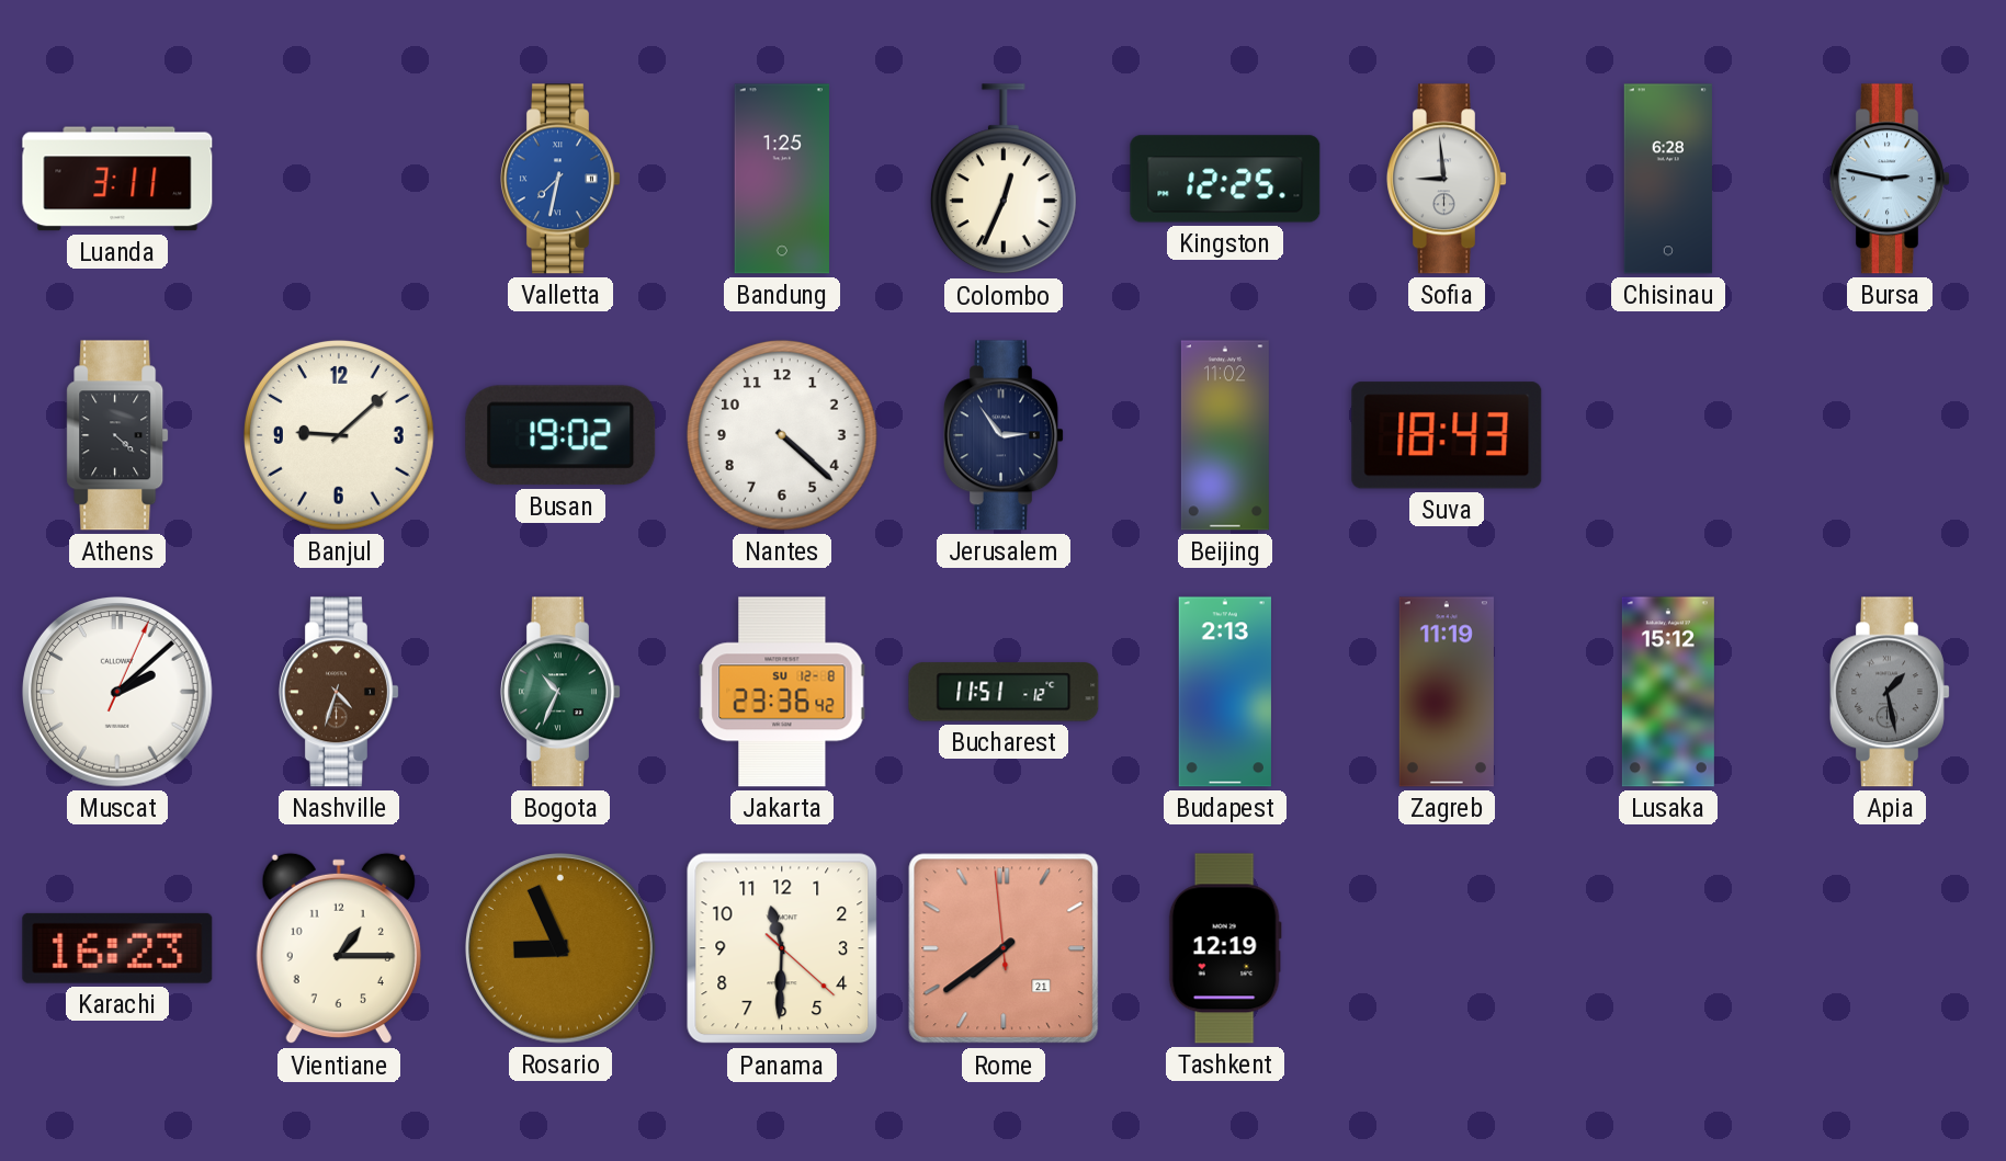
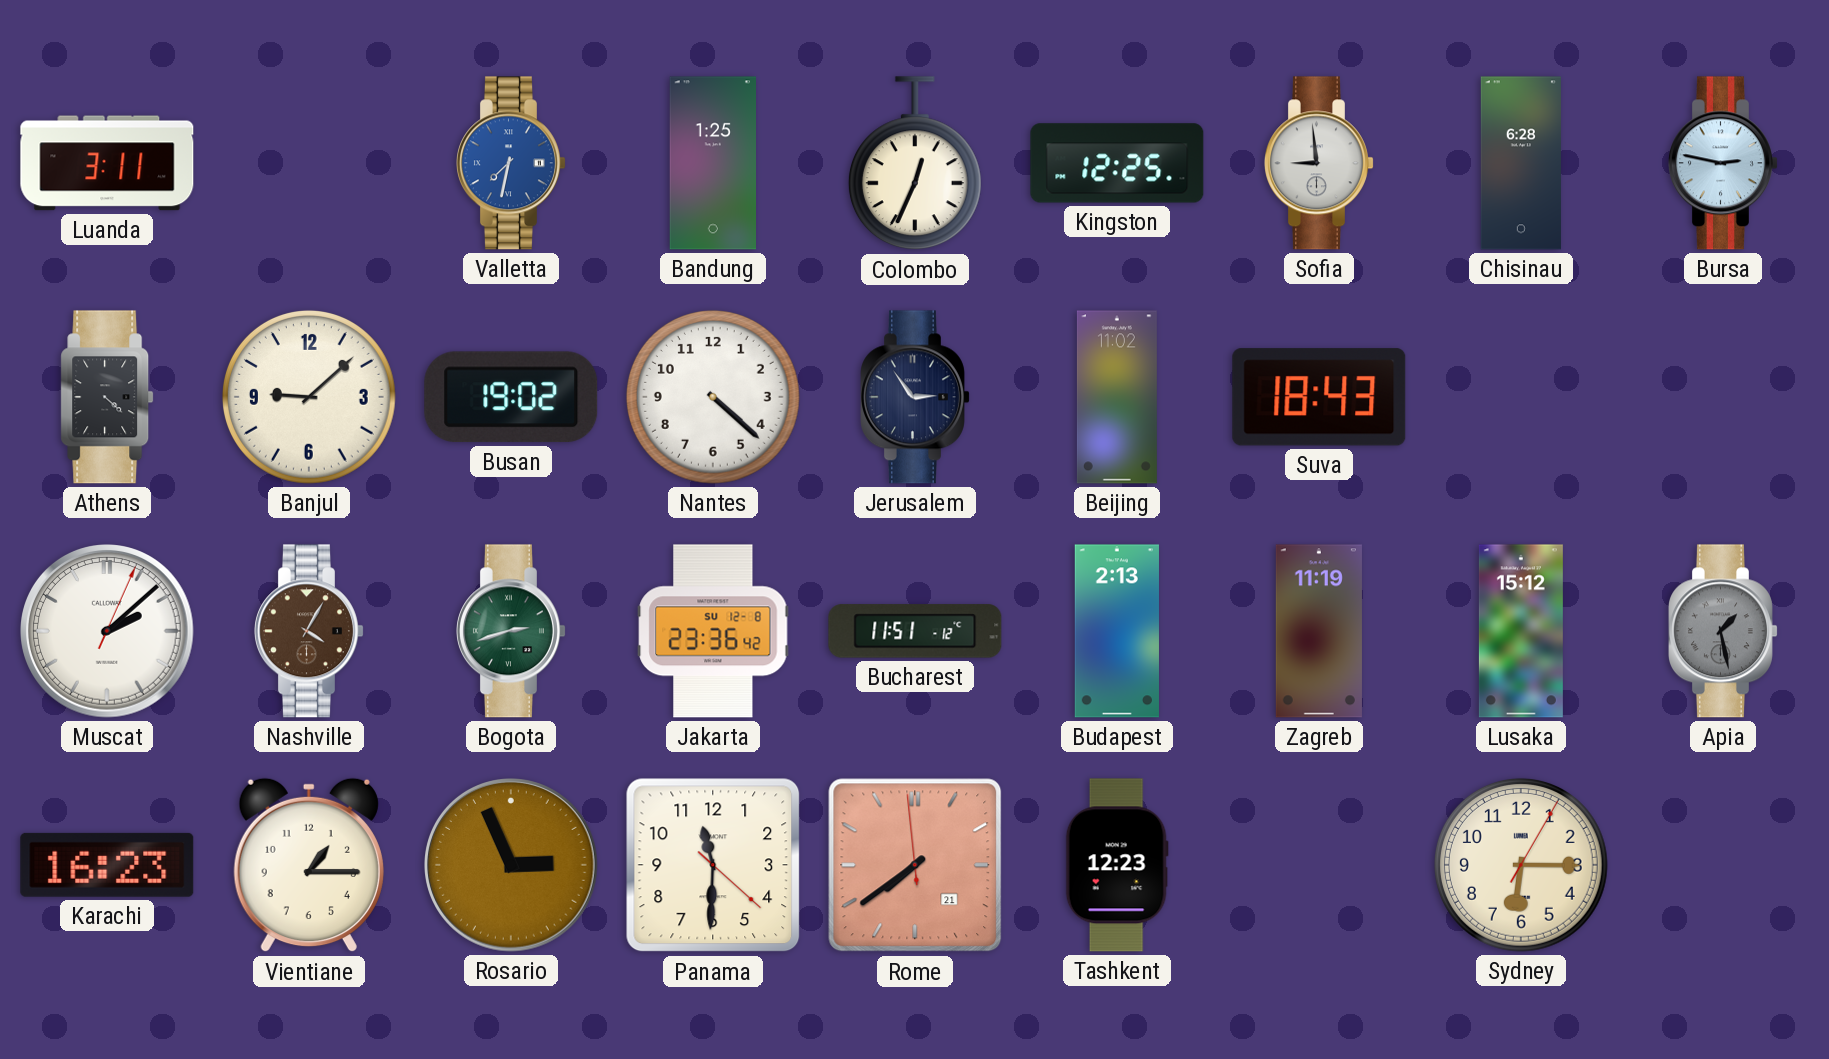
Nashville: 4:33 -> 4:05
Bogota: 10:34 -> 2:42
Rosario: 8:56 -> 2:56
Tashkent: 12:19 -> 12:23
Sydney: none -> 6:15
